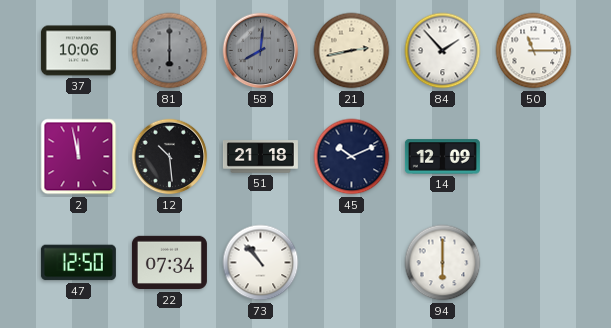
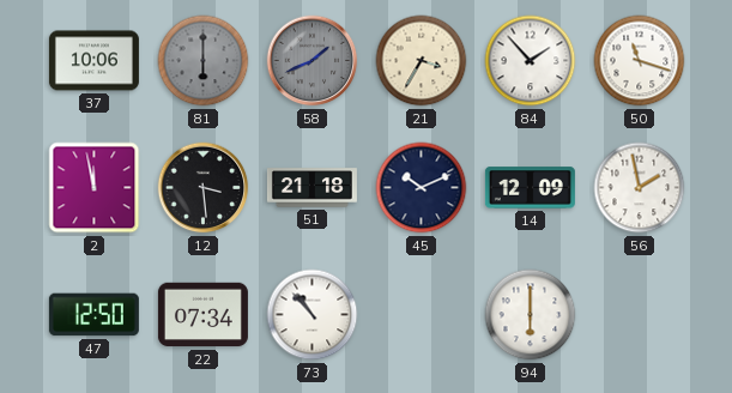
58: 8:01 -> 1:41
21: 2:43 -> 3:35
50: 11:15 -> 11:18
12: 10:29 -> 3:29
56: none -> 1:58
